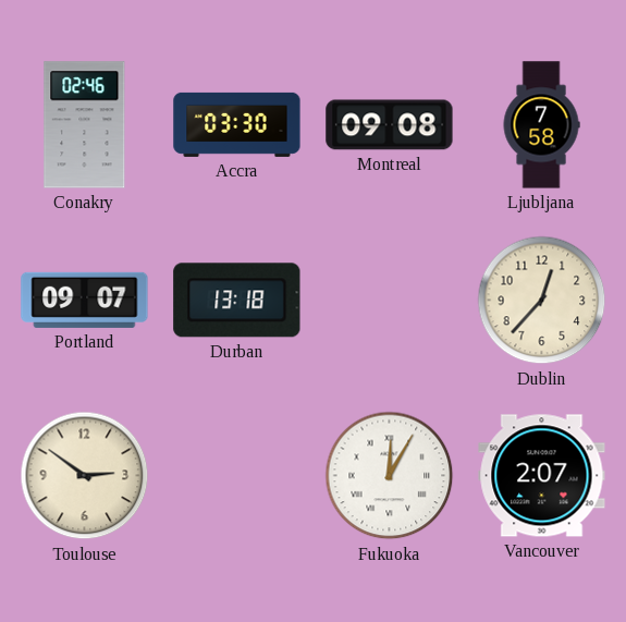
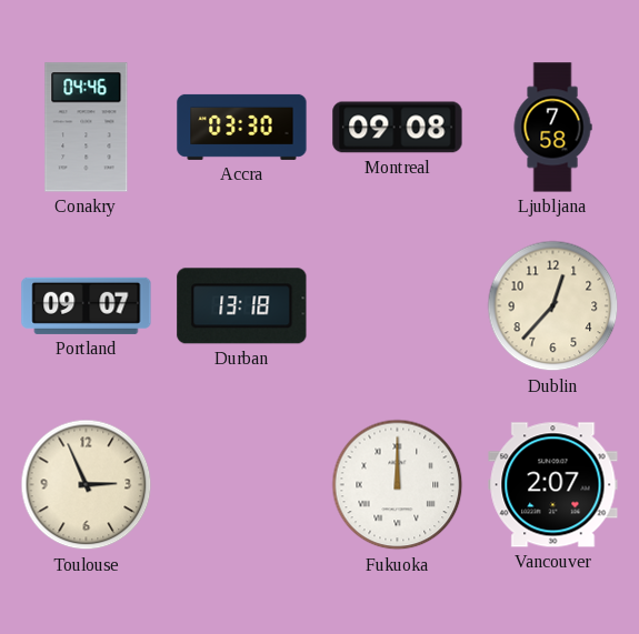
Conakry: 02:46 -> 04:46
Toulouse: 2:51 -> 2:56
Fukuoka: 12:05 -> 12:00
